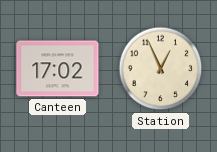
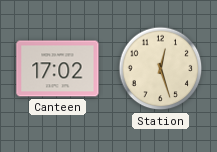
Station: 12:56 -> 12:27
